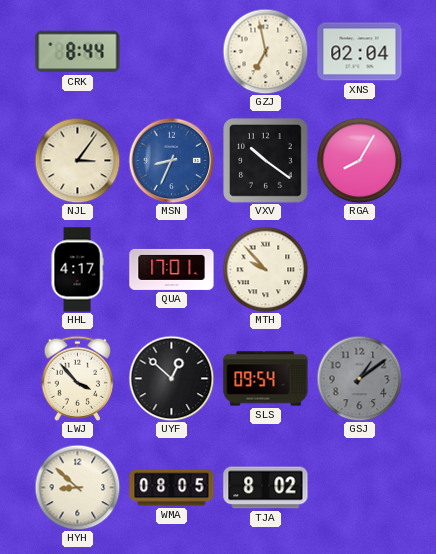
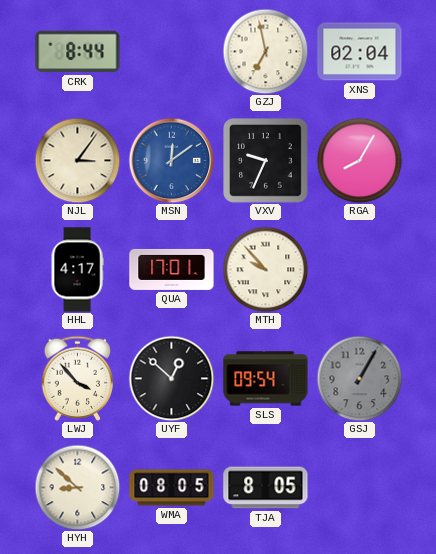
MSN: 8:34 -> 12:09
VXV: 10:21 -> 9:34
GSJ: 1:09 -> 1:05
TJA: 8:02 -> 8:05
